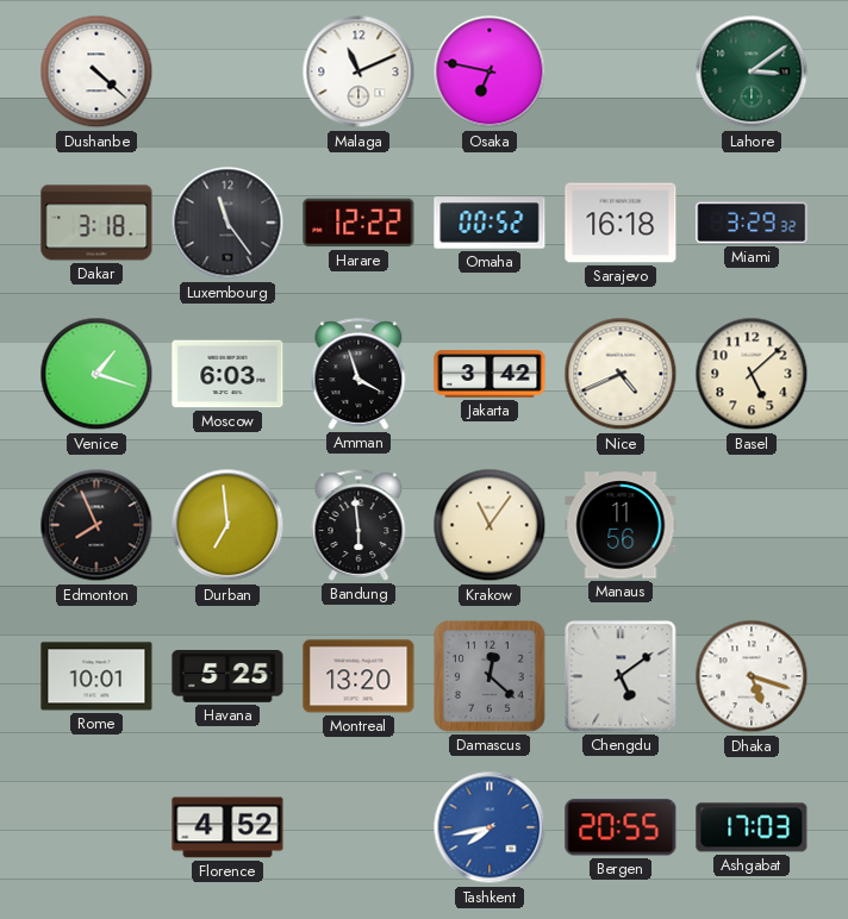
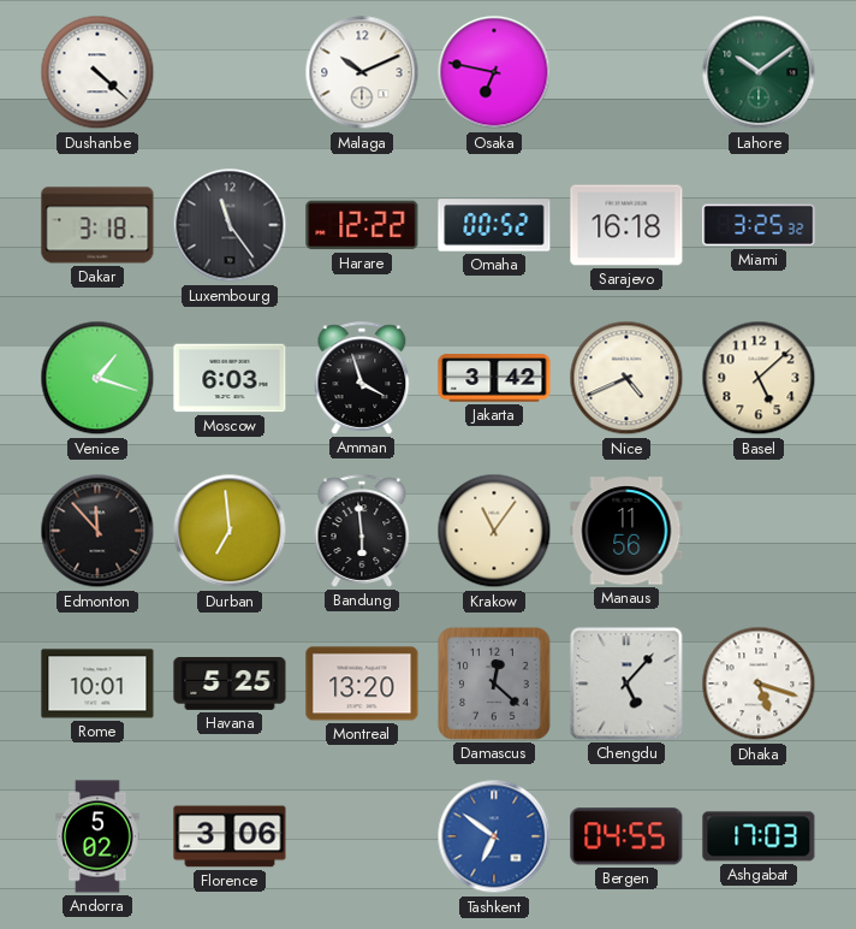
Malaga: 11:11 -> 10:11
Lahore: 3:09 -> 10:09
Miami: 3:29 -> 3:25
Edmonton: 7:56 -> 11:53
Chengdu: 5:09 -> 5:07
Andorra: none -> 5:02
Florence: 4:52 -> 3:06
Tashkent: 7:43 -> 6:51
Bergen: 20:55 -> 04:55
